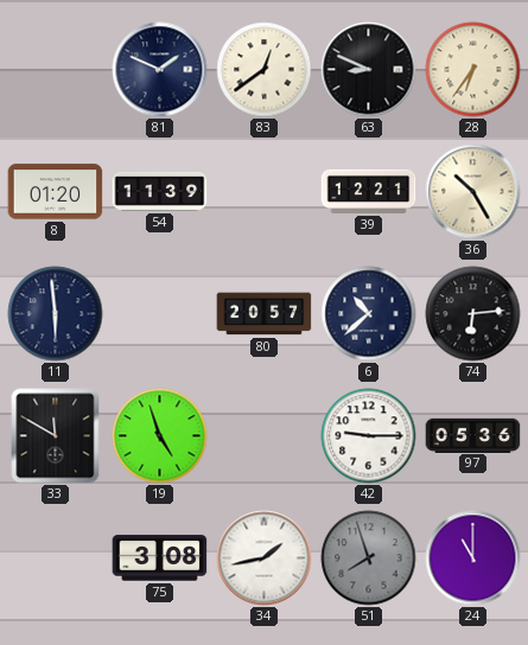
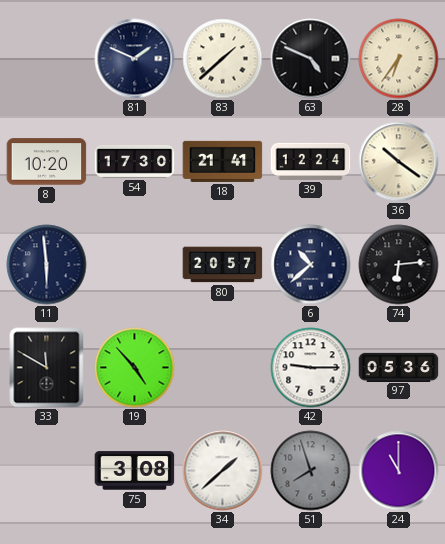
83: 12:39 -> 1:38
63: 8:49 -> 4:49
8: 01:20 -> 10:20
54: 11:39 -> 17:30
18: none -> 21:41
39: 12:21 -> 12:24
36: 10:25 -> 10:21
19: 4:57 -> 4:53
34: 1:43 -> 1:38
